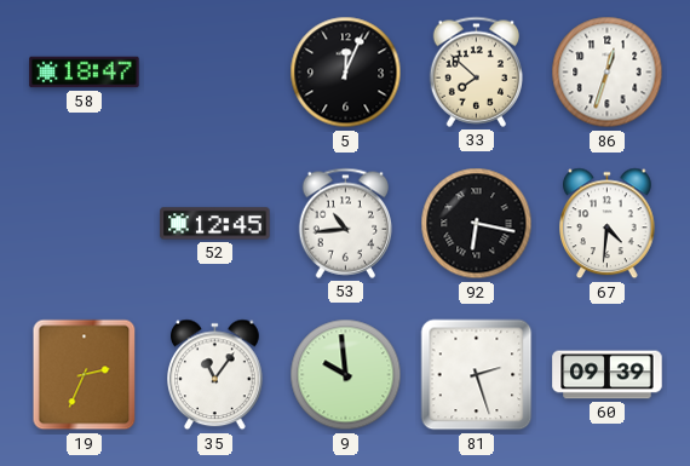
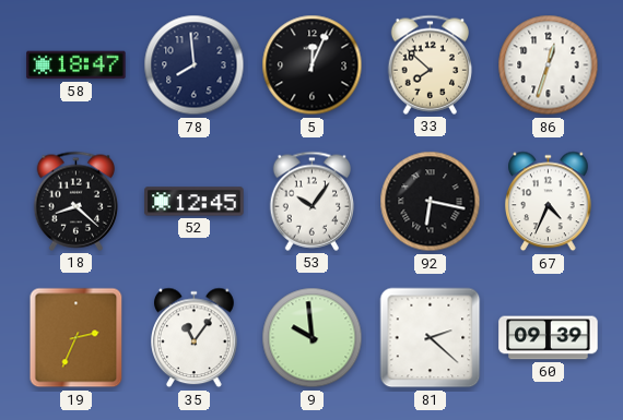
78: none -> 7:59
18: none -> 8:22
53: 10:44 -> 10:06
67: 4:31 -> 4:34
81: 2:27 -> 2:22
